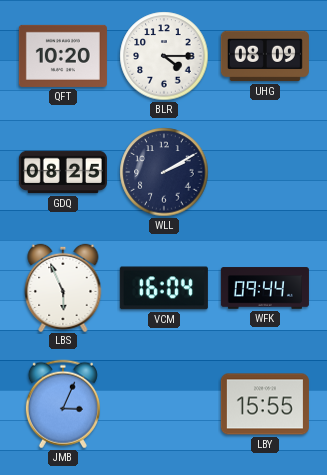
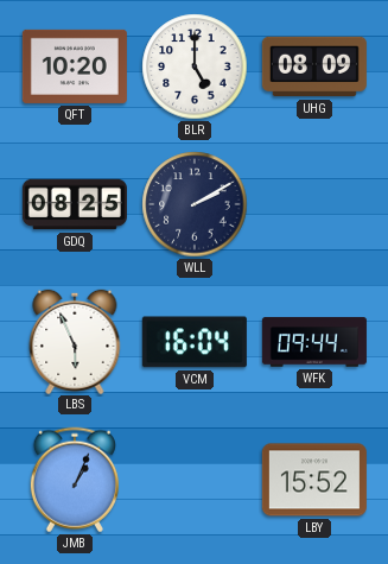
BLR: 4:15 -> 5:00
JMB: 3:04 -> 1:04
LBY: 15:55 -> 15:52
